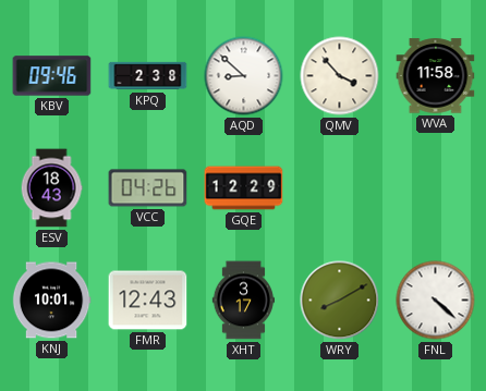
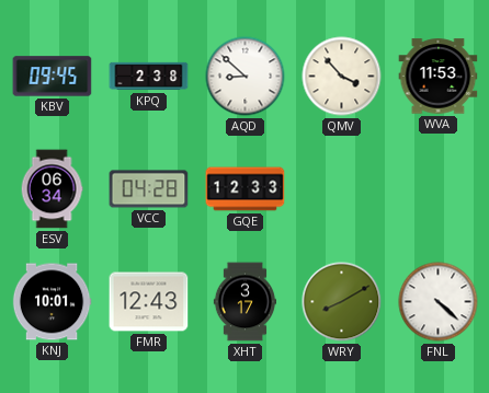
KBV: 09:46 -> 09:45
WVA: 11:58 -> 11:53
ESV: 18:43 -> 06:34
VCC: 04:26 -> 04:28
GQE: 12:29 -> 12:33
